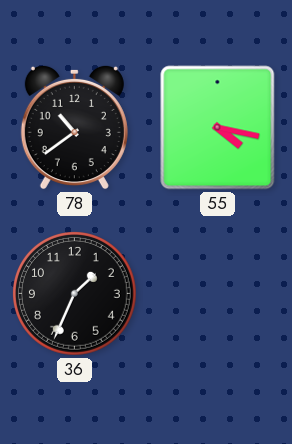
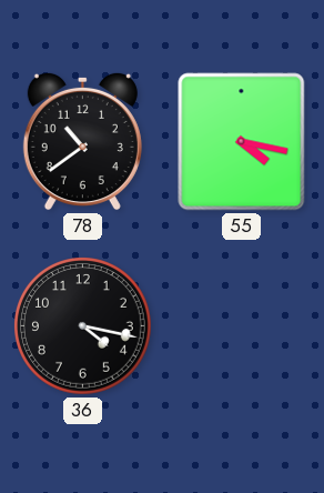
36: 1:34 -> 4:17
